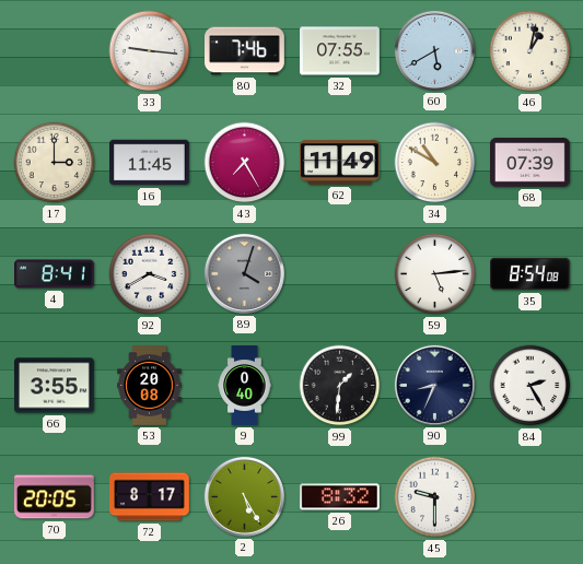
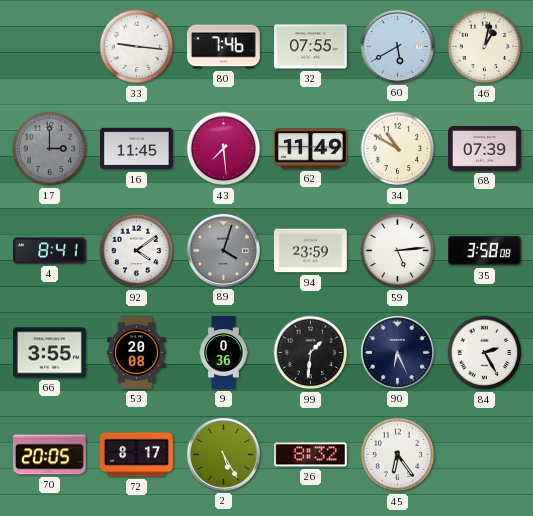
17 dial: cream -> grey
43: 7:25 -> 7:29
92: 3:40 -> 4:09
94: none -> 23:59
35: 8:54 -> 3:58
9: 0:40 -> 0:36
90: 8:34 -> 6:26
45: 9:30 -> 6:24
